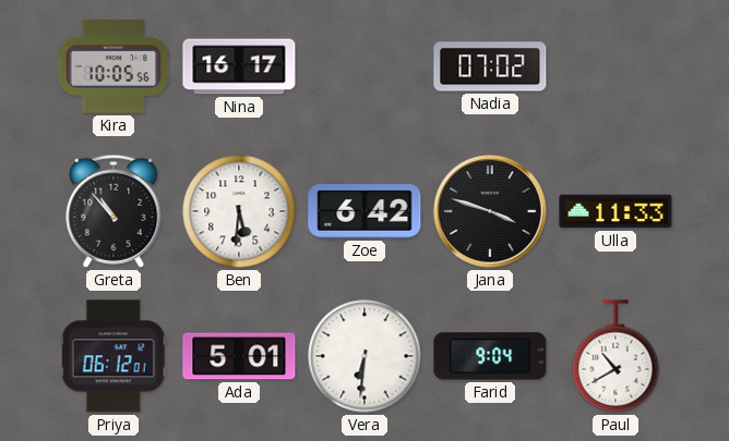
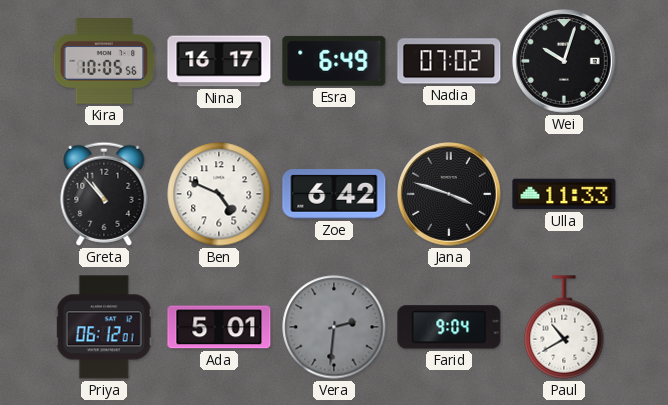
Esra: none -> 6:49
Wei: none -> 10:03
Ben: 5:31 -> 4:49
Vera: 6:31 -> 2:31
Vera dial: white -> grey
